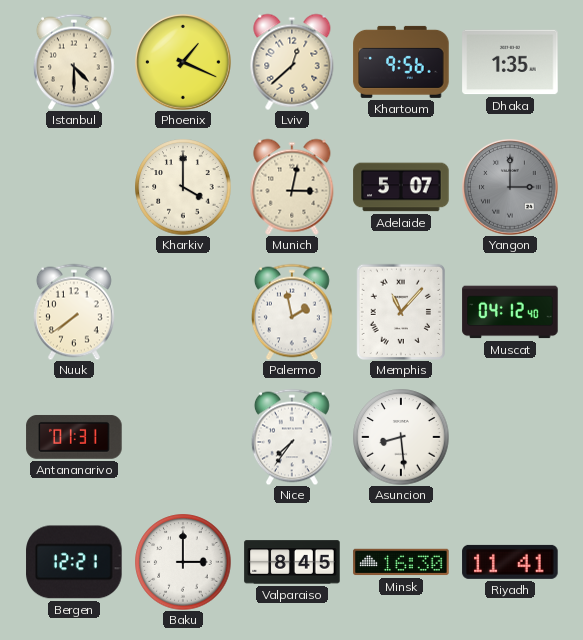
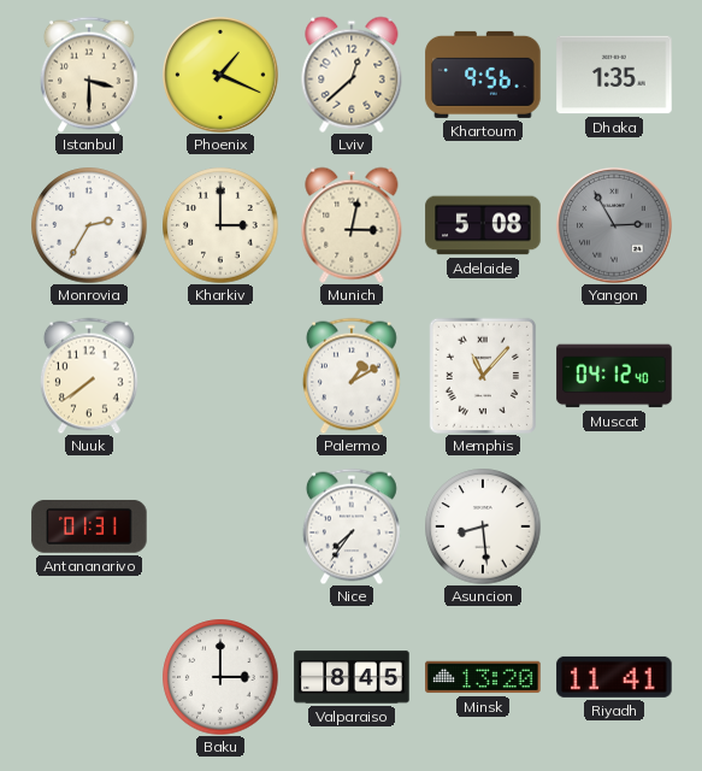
Istanbul: 4:30 -> 3:30
Monrovia: none -> 2:35
Kharkiv: 4:00 -> 3:00
Adelaide: 5:07 -> 5:08
Yangon: 3:00 -> 2:55
Palermo: 1:58 -> 1:10
Bergen: 12:21 -> none
Minsk: 16:30 -> 13:20
